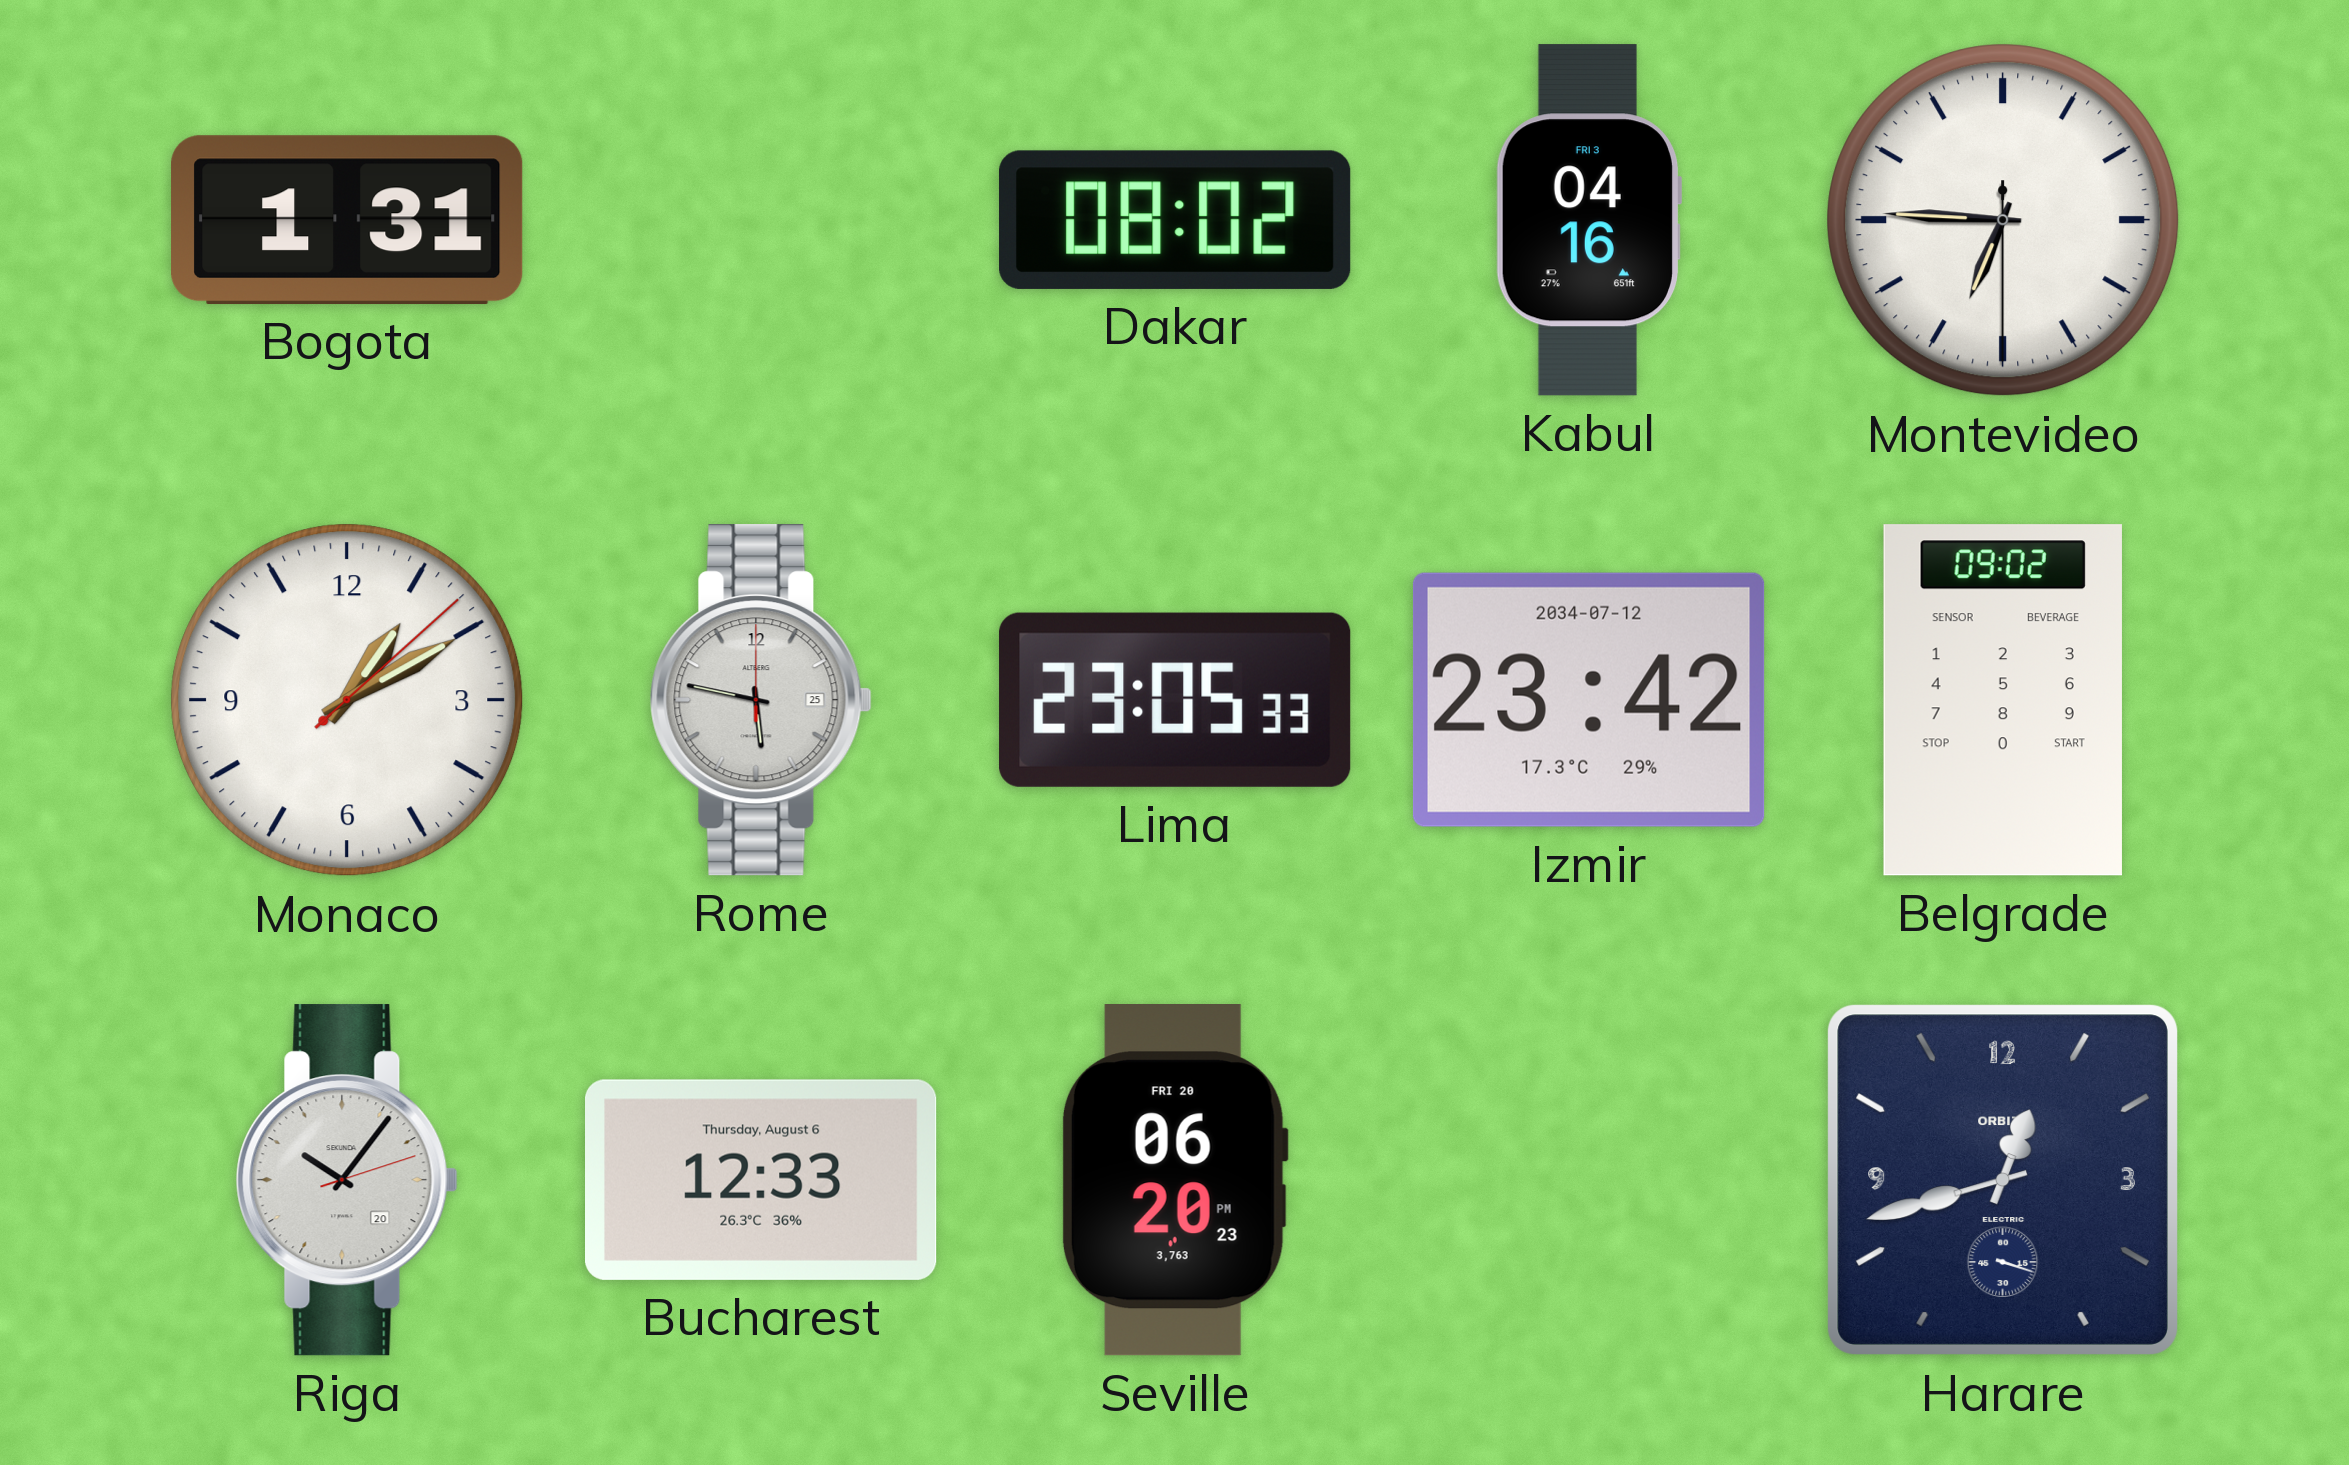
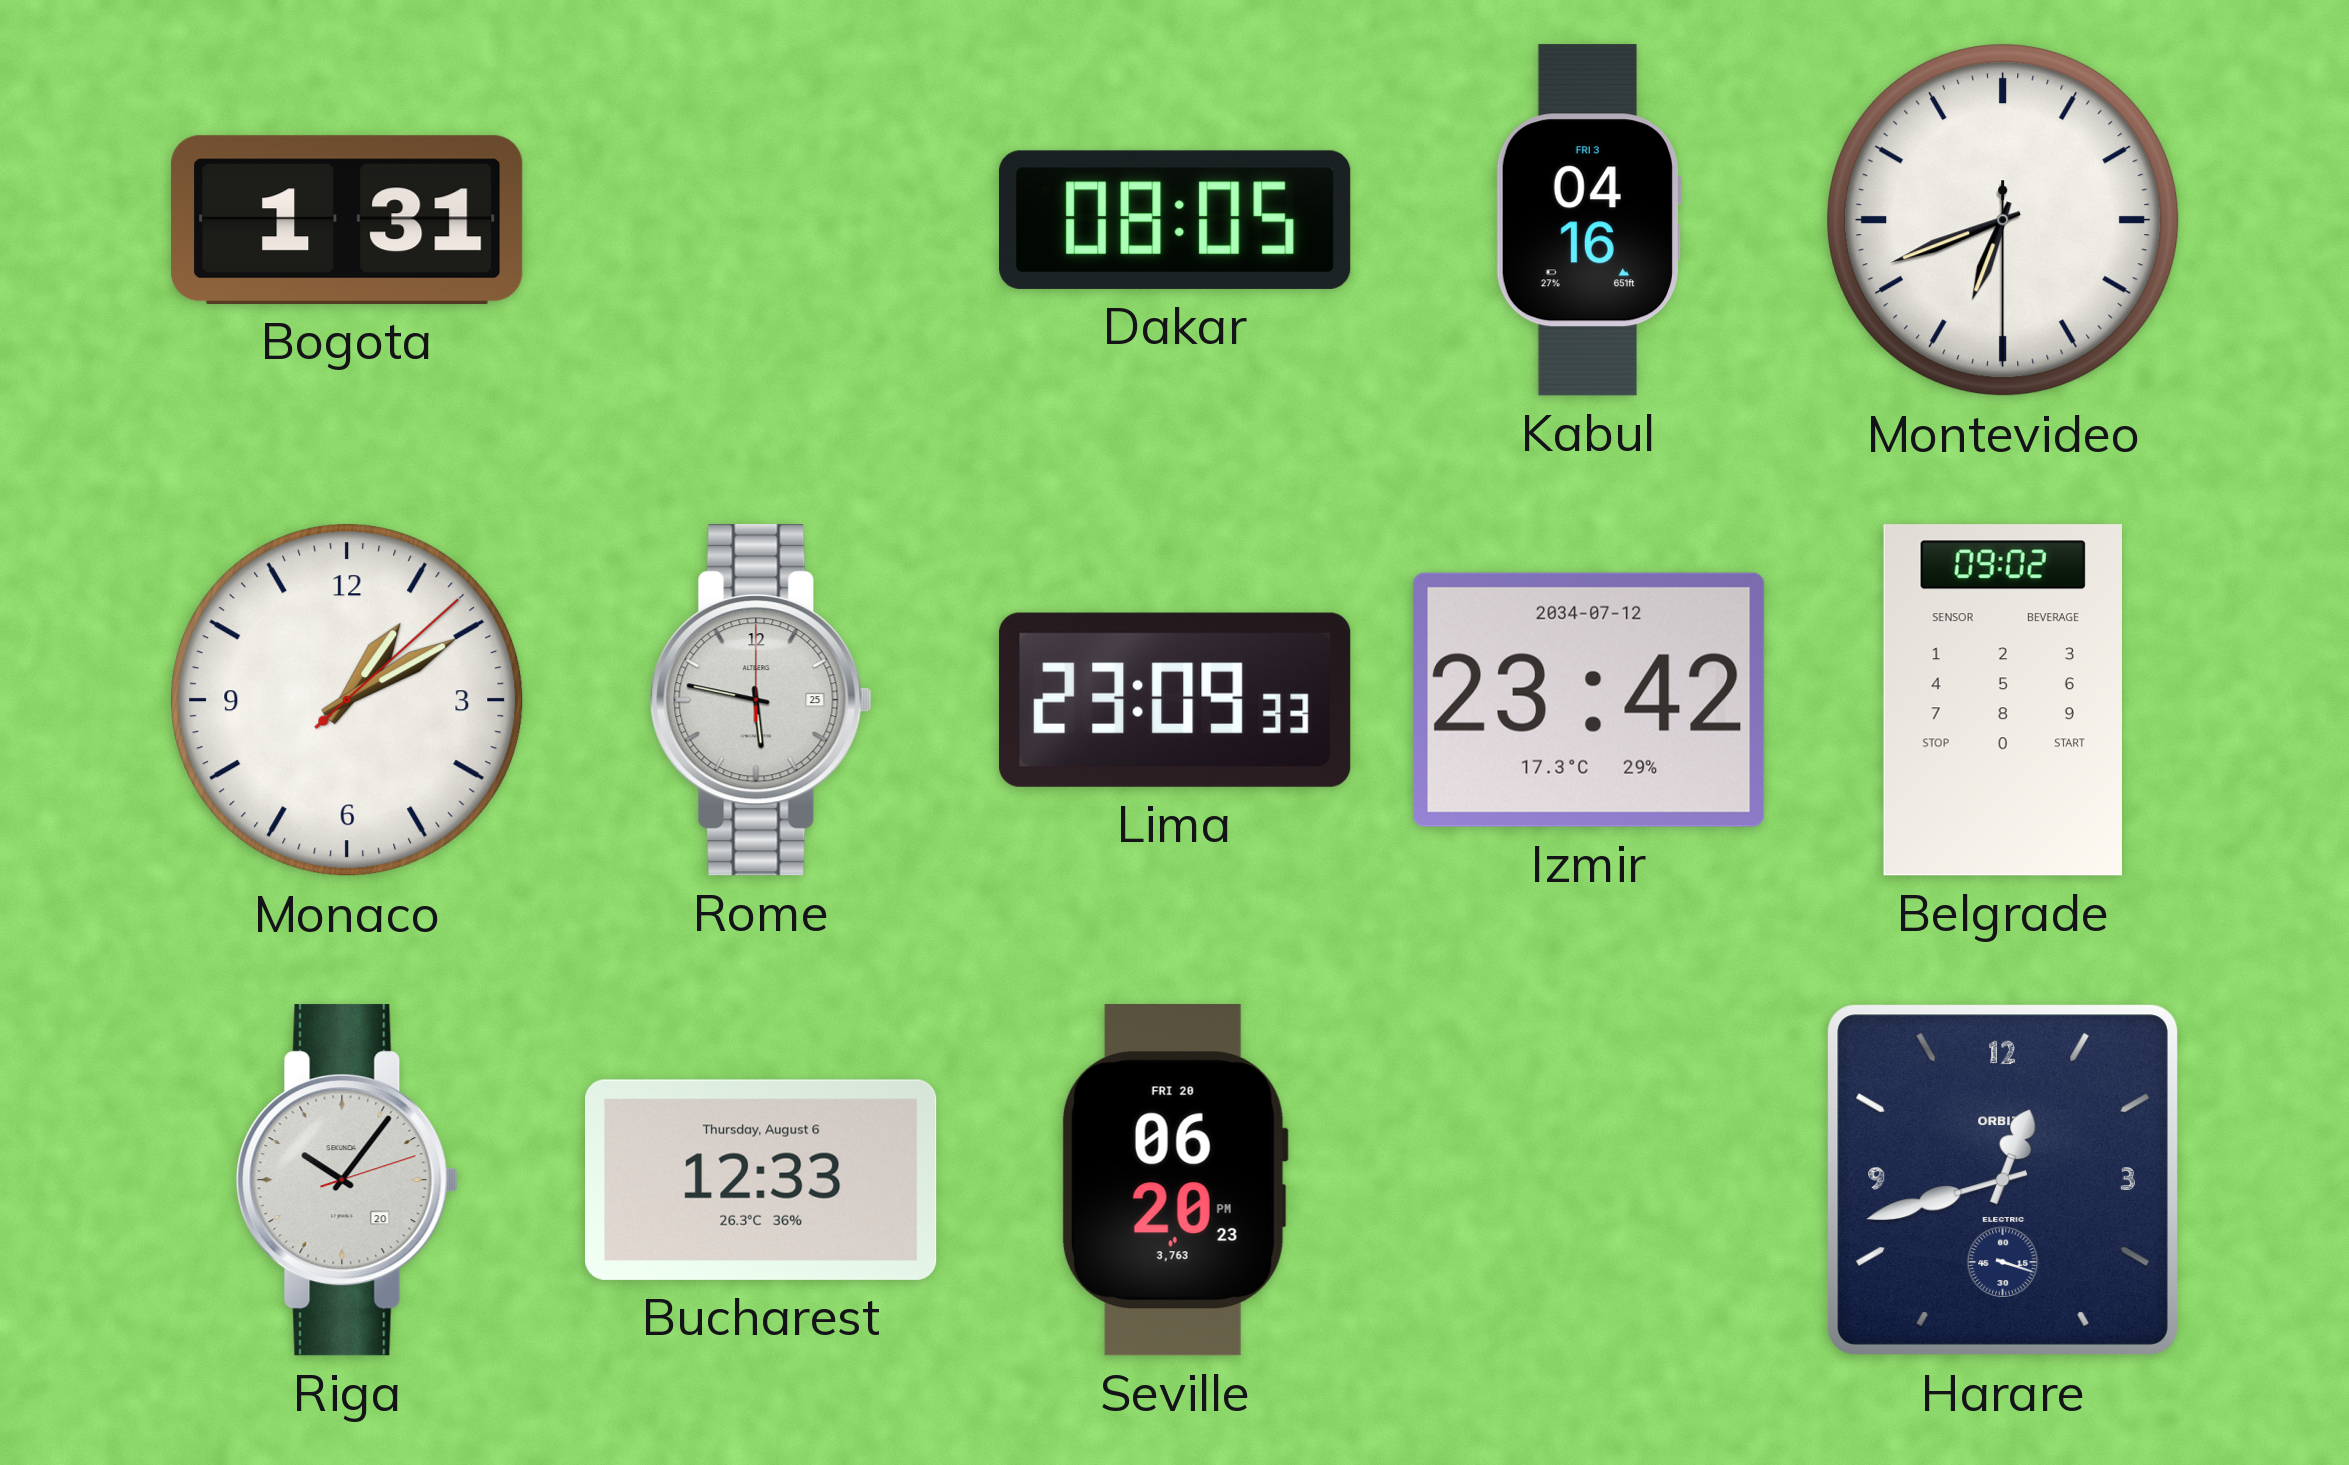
Dakar: 08:02 -> 08:05
Montevideo: 6:45 -> 6:41
Lima: 23:05 -> 23:09
